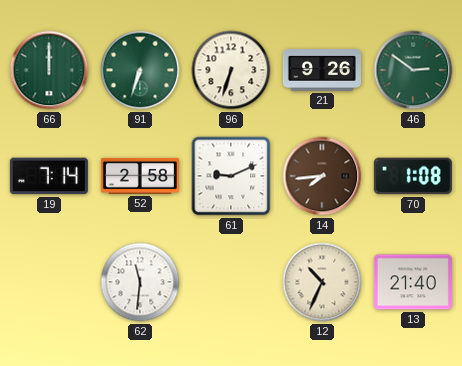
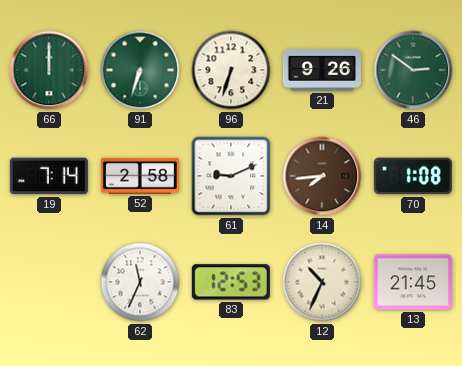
62: 11:31 -> 11:34
83: none -> 12:53
13: 21:40 -> 21:45
